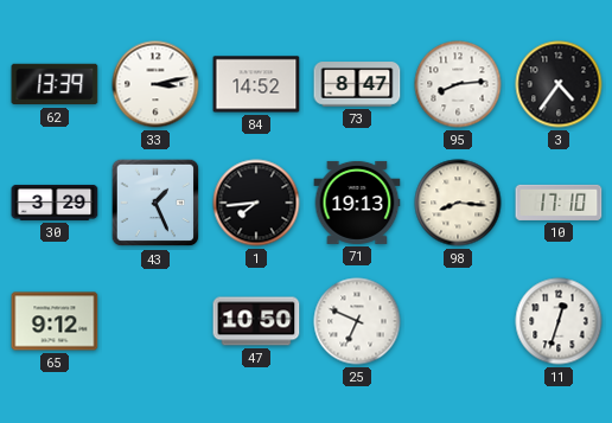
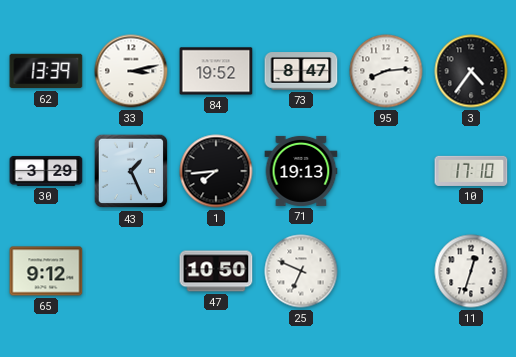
84: 14:52 -> 19:52
98: 8:16 -> none
